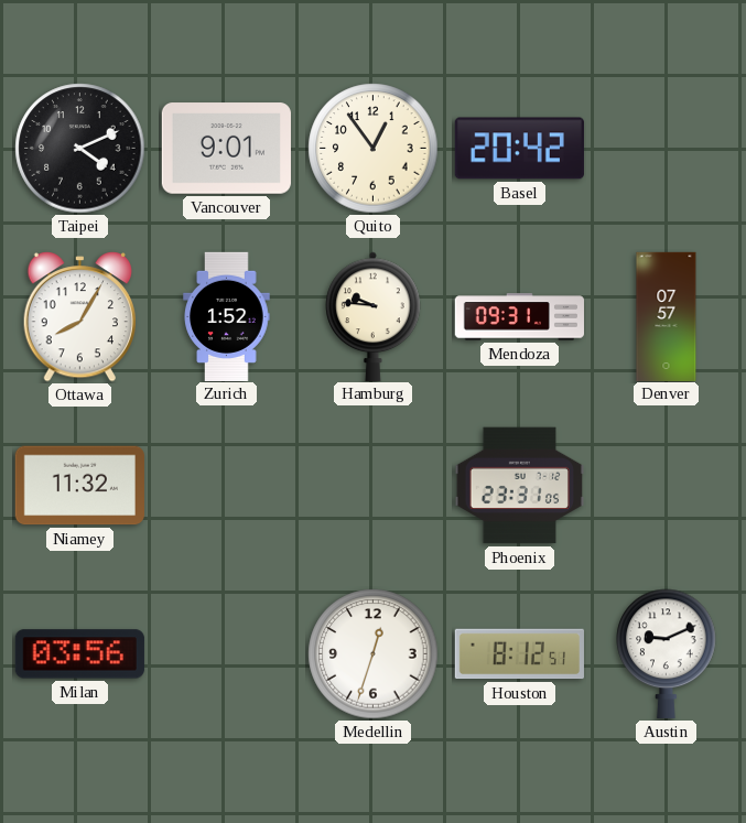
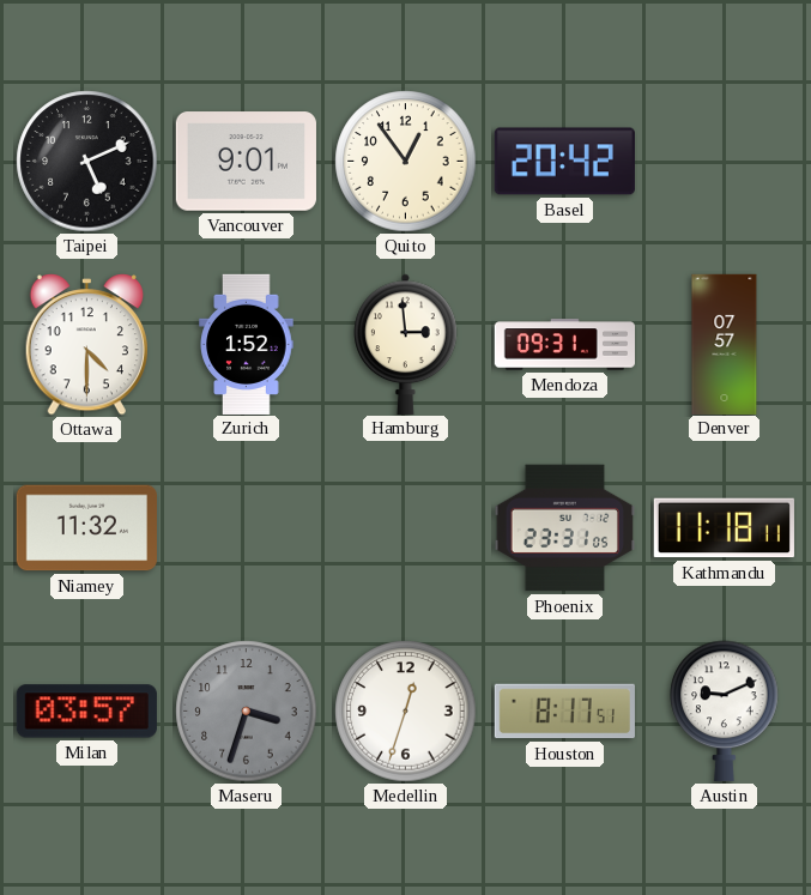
Taipei: 4:11 -> 5:11
Ottawa: 8:05 -> 4:30
Hamburg: 9:46 -> 2:59
Kathmandu: none -> 11:18
Milan: 03:56 -> 03:57
Maseru: none -> 3:33
Houston: 8:12 -> 8:17
